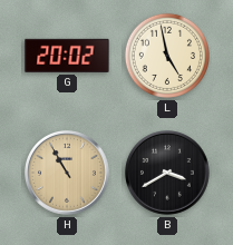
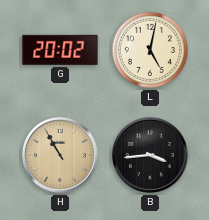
L: 4:58 -> 5:02
B: 3:40 -> 3:44
